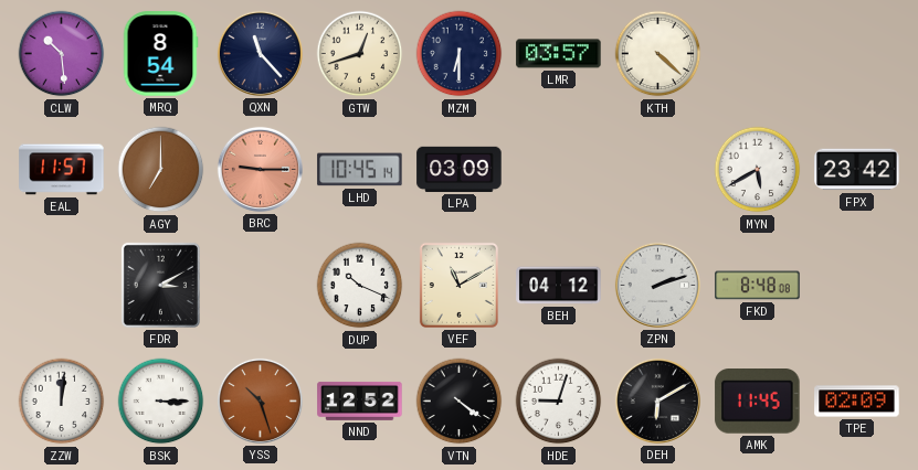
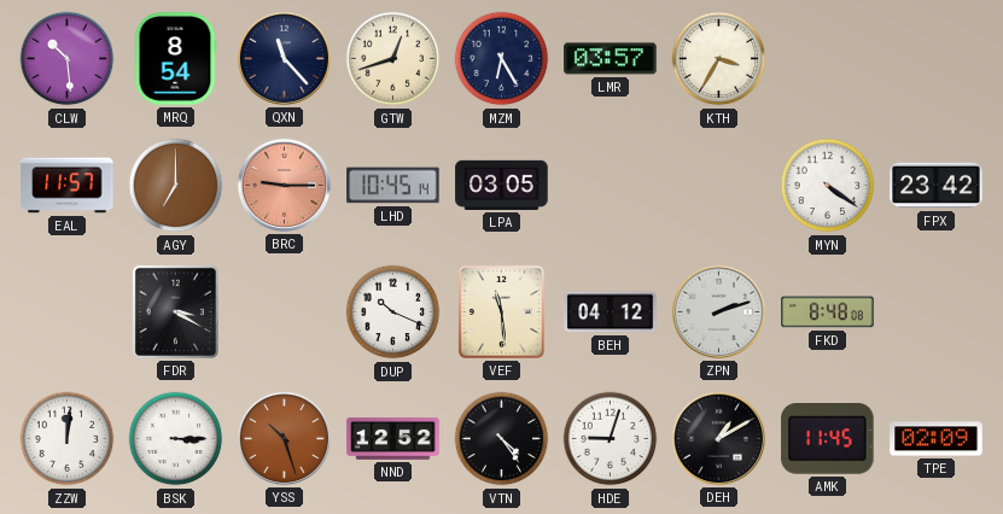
MZM: 6:30 -> 6:25
KTH: 4:22 -> 3:35
LPA: 03:09 -> 03:05
MYN: 5:40 -> 4:21
FDR: 3:10 -> 3:20
VEF: 11:10 -> 11:29
VTN: 4:21 -> 4:24
DEH: 6:10 -> 1:10
